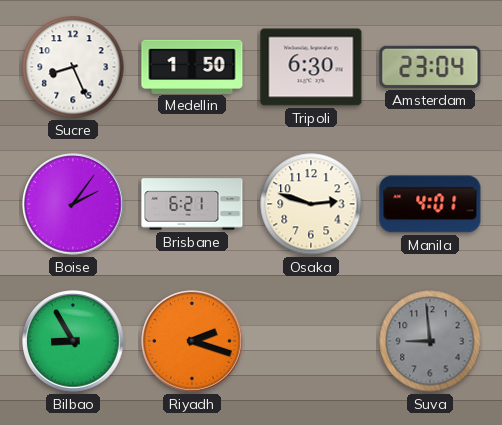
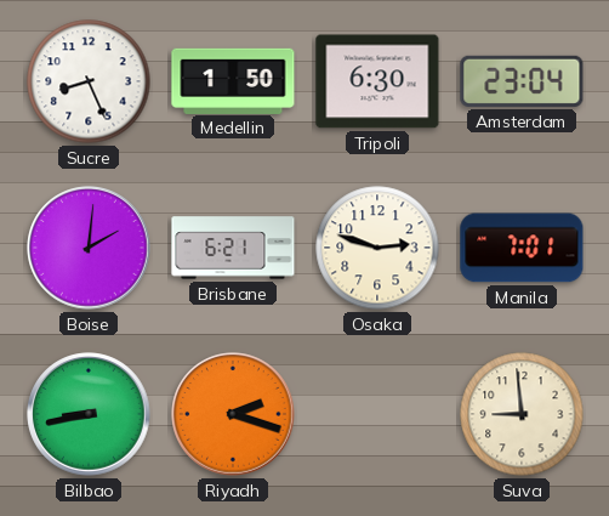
Boise: 2:06 -> 2:01
Manila: 4:01 -> 7:01
Bilbao: 8:55 -> 8:43
Suva dial: grey -> cream
